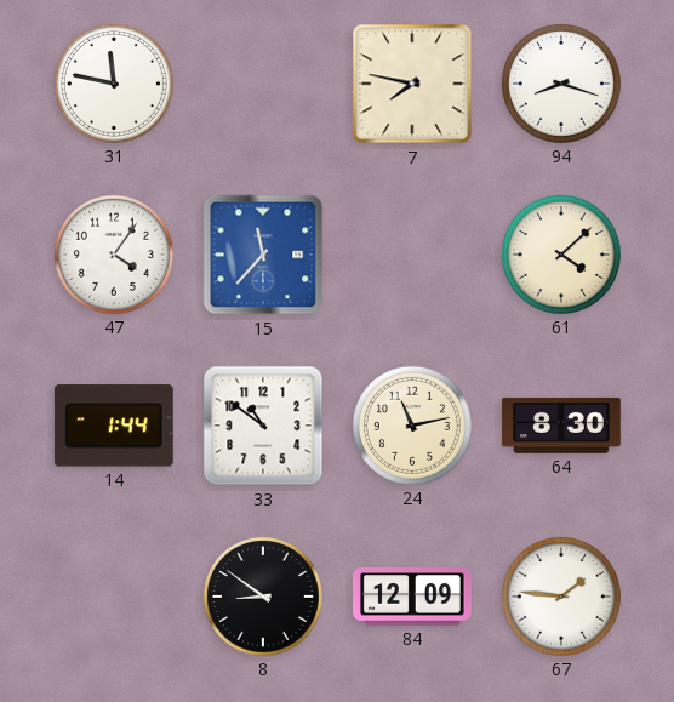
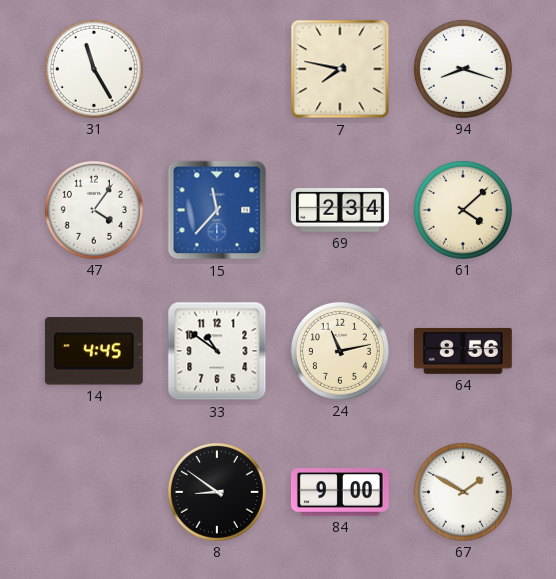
31: 11:47 -> 11:25
69: none -> 2:34
14: 1:44 -> 4:45
64: 8:30 -> 8:56
84: 12:09 -> 9:00
67: 1:46 -> 1:50
